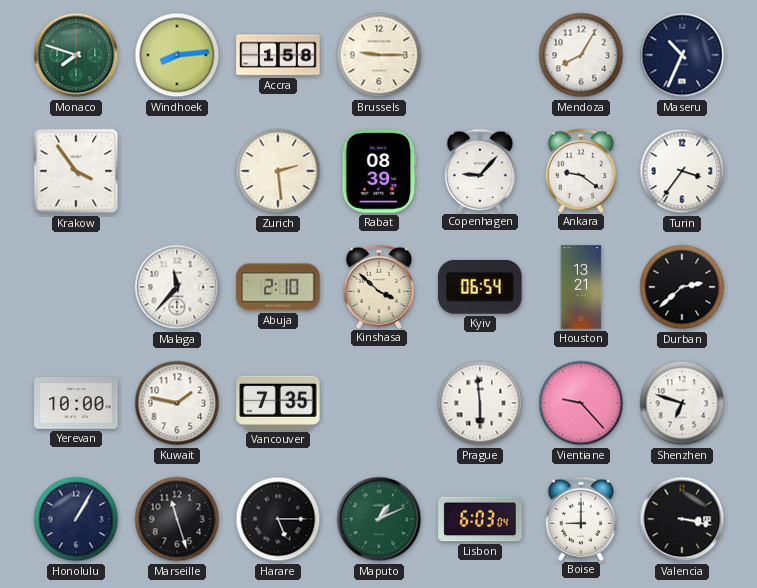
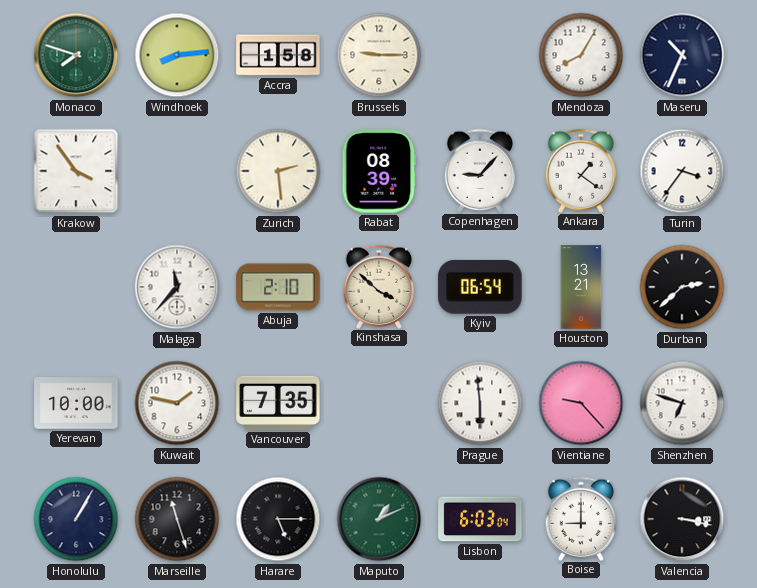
Ankara: 9:21 -> 1:21
